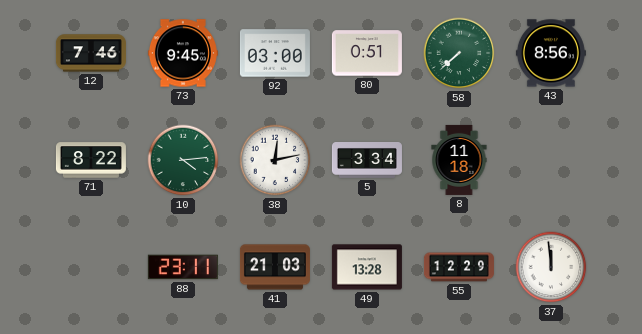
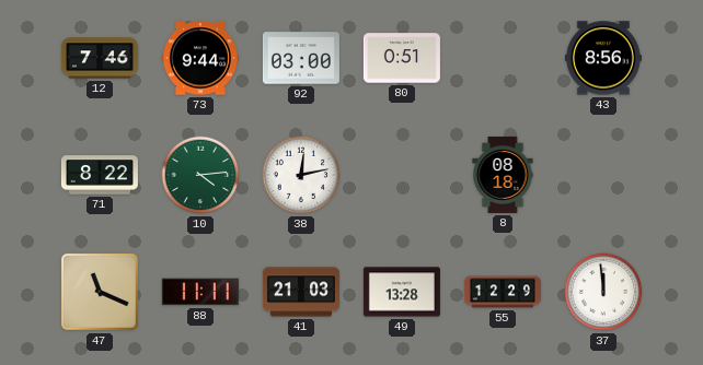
73: 9:45 -> 9:44
58: 7:38 -> none
5: 3:34 -> none
8: 11:18 -> 08:18
47: none -> 11:19
88: 23:11 -> 11:11
